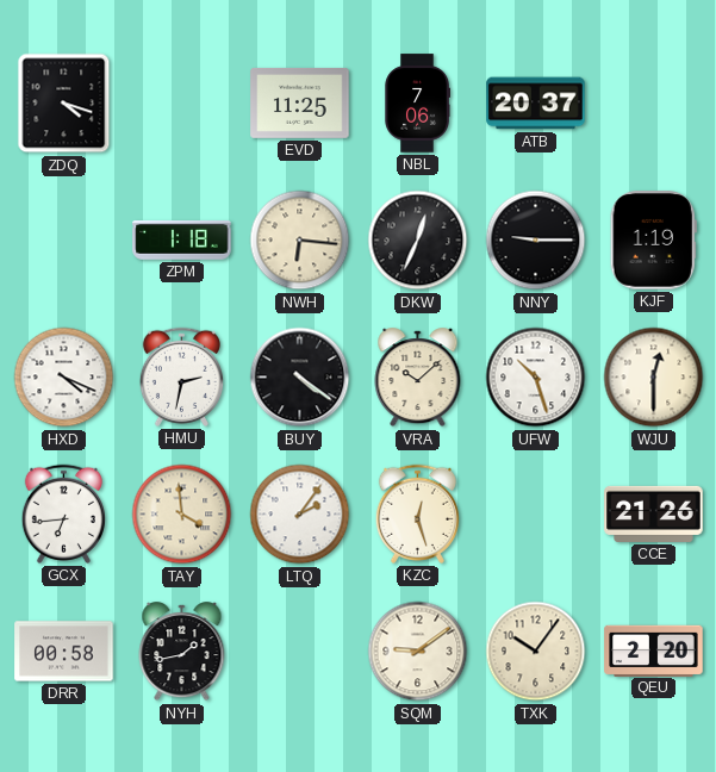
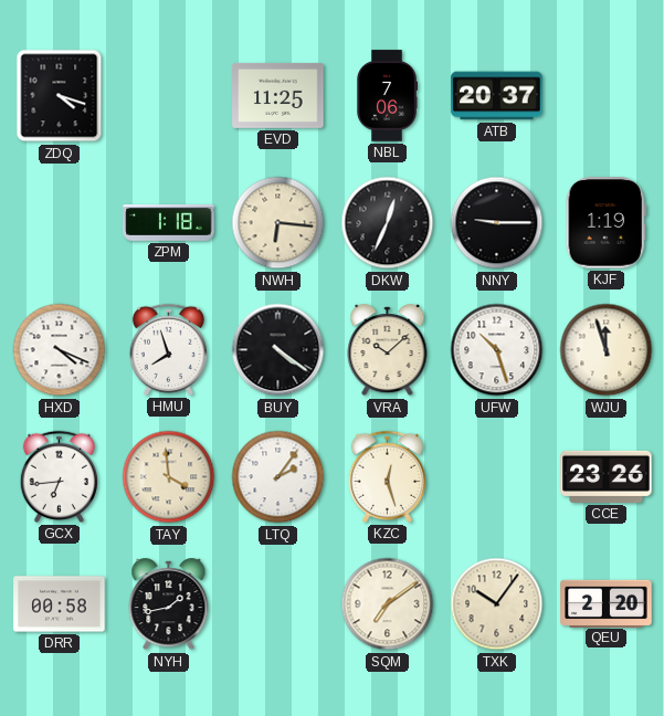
HMU: 2:32 -> 7:57
WJU: 12:30 -> 11:57
CCE: 21:26 -> 23:26
SQM: 9:09 -> 7:09
